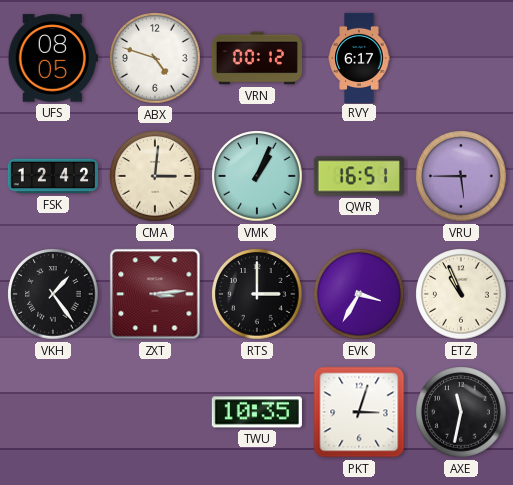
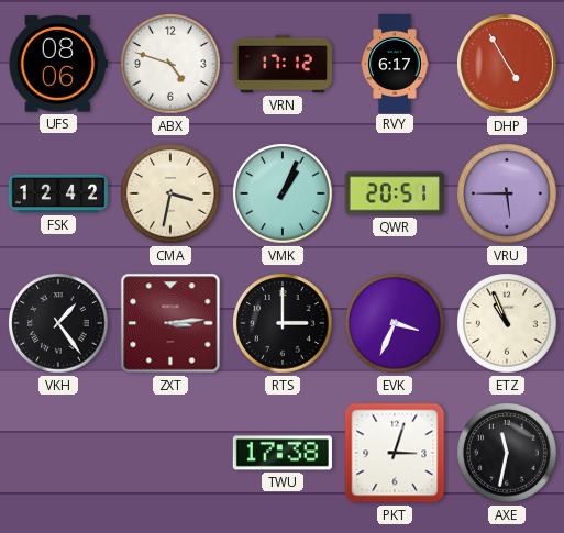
UFS: 08:05 -> 08:06
VRN: 00:12 -> 17:12
DHP: none -> 4:55
CMA: 3:01 -> 3:32
QWR: 16:51 -> 20:51
EVK: 3:35 -> 3:34
TWU: 10:35 -> 17:38
